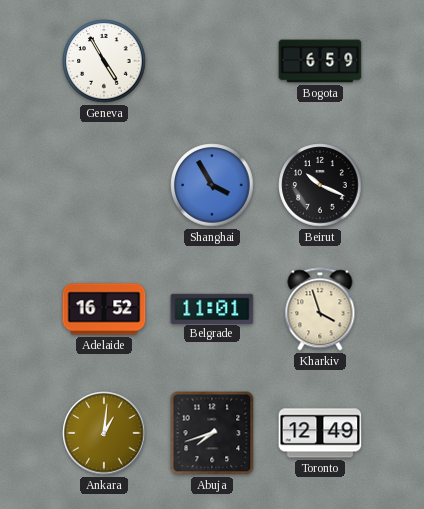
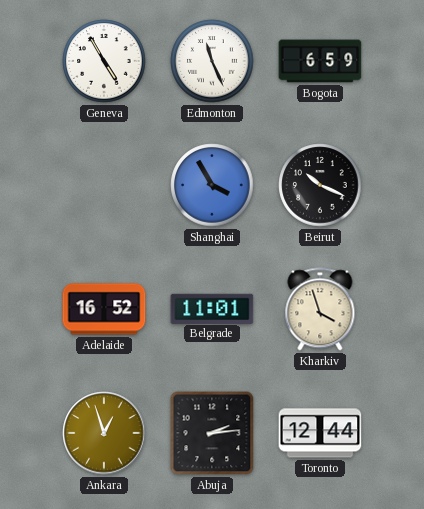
Edmonton: none -> 11:26
Ankara: 1:01 -> 12:57
Abuja: 7:42 -> 2:14
Toronto: 12:49 -> 12:44
